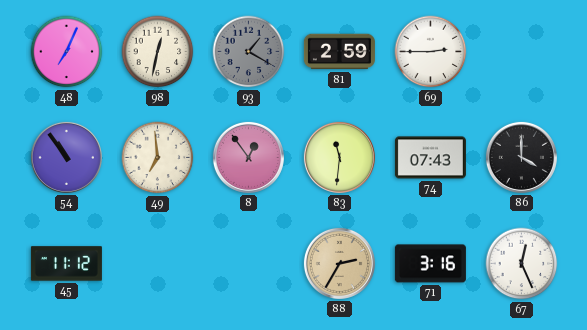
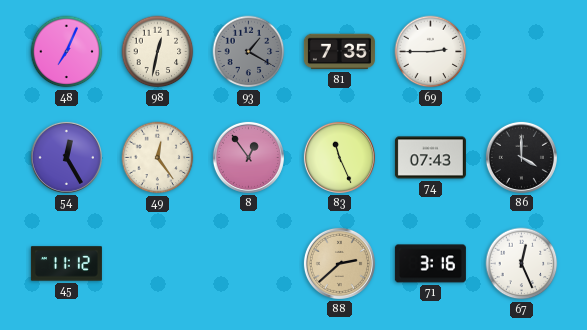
81: 2:59 -> 7:35
54: 10:54 -> 12:25
49: 6:59 -> 12:24
83: 11:31 -> 11:26
88: 2:35 -> 2:38
